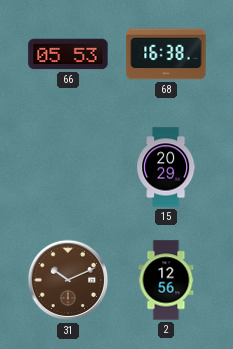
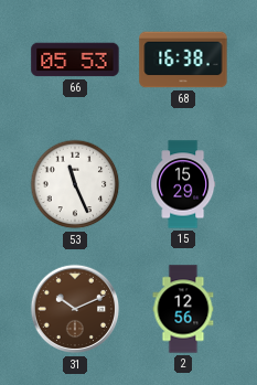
53: none -> 11:26
15: 20:29 -> 15:29
